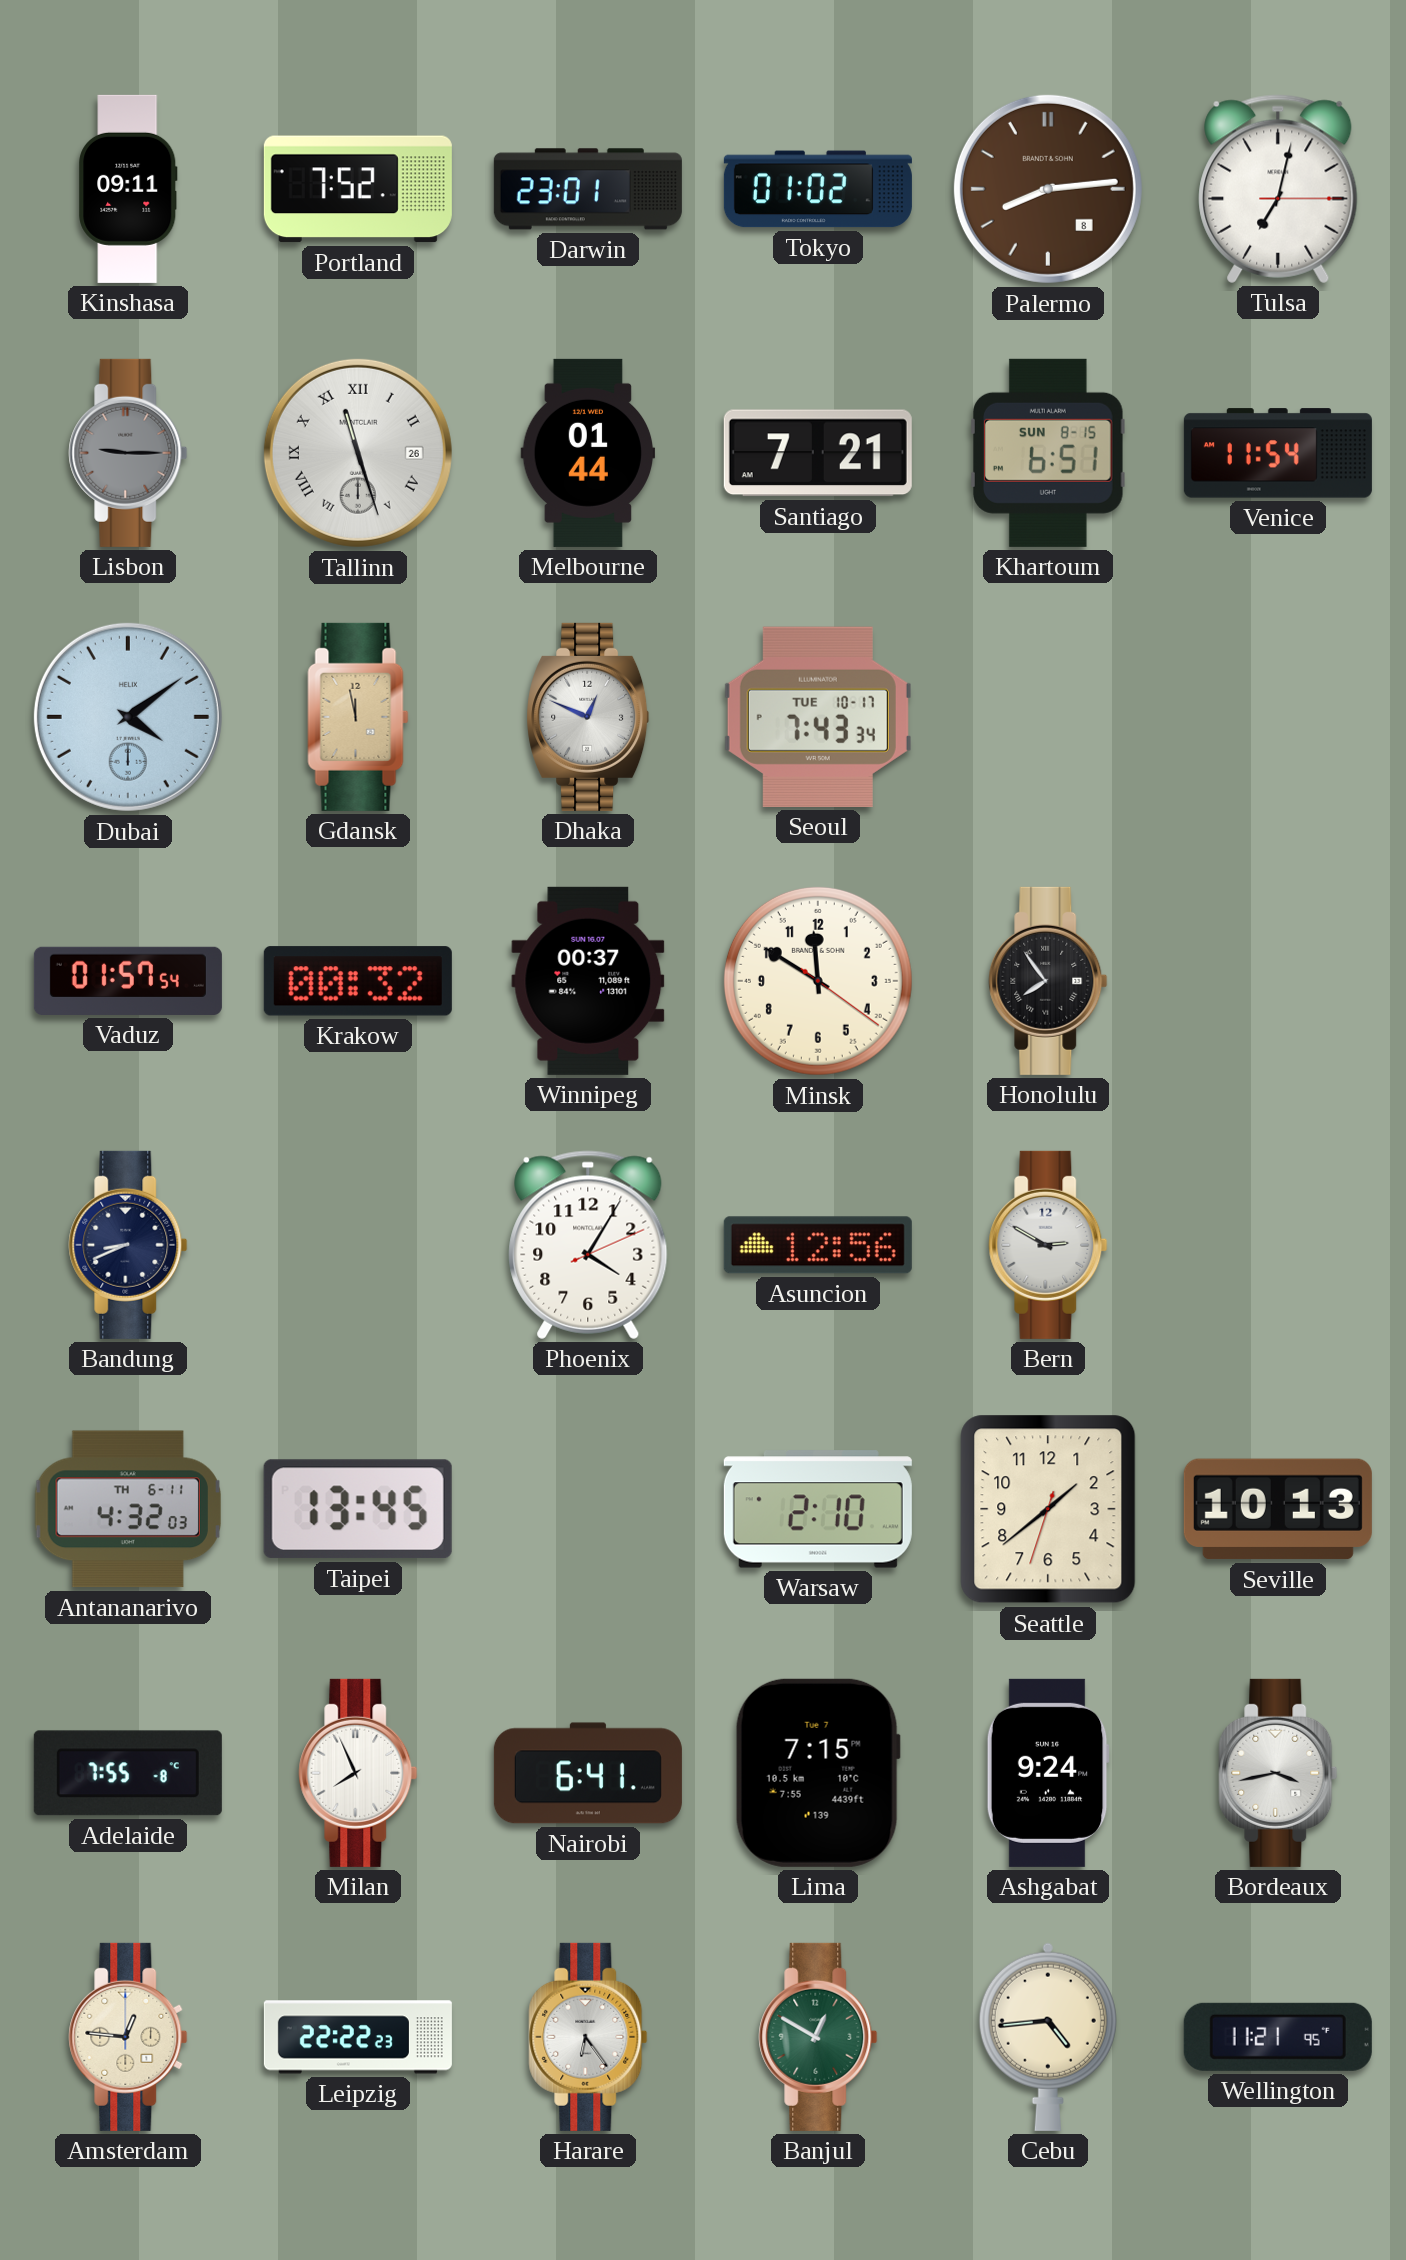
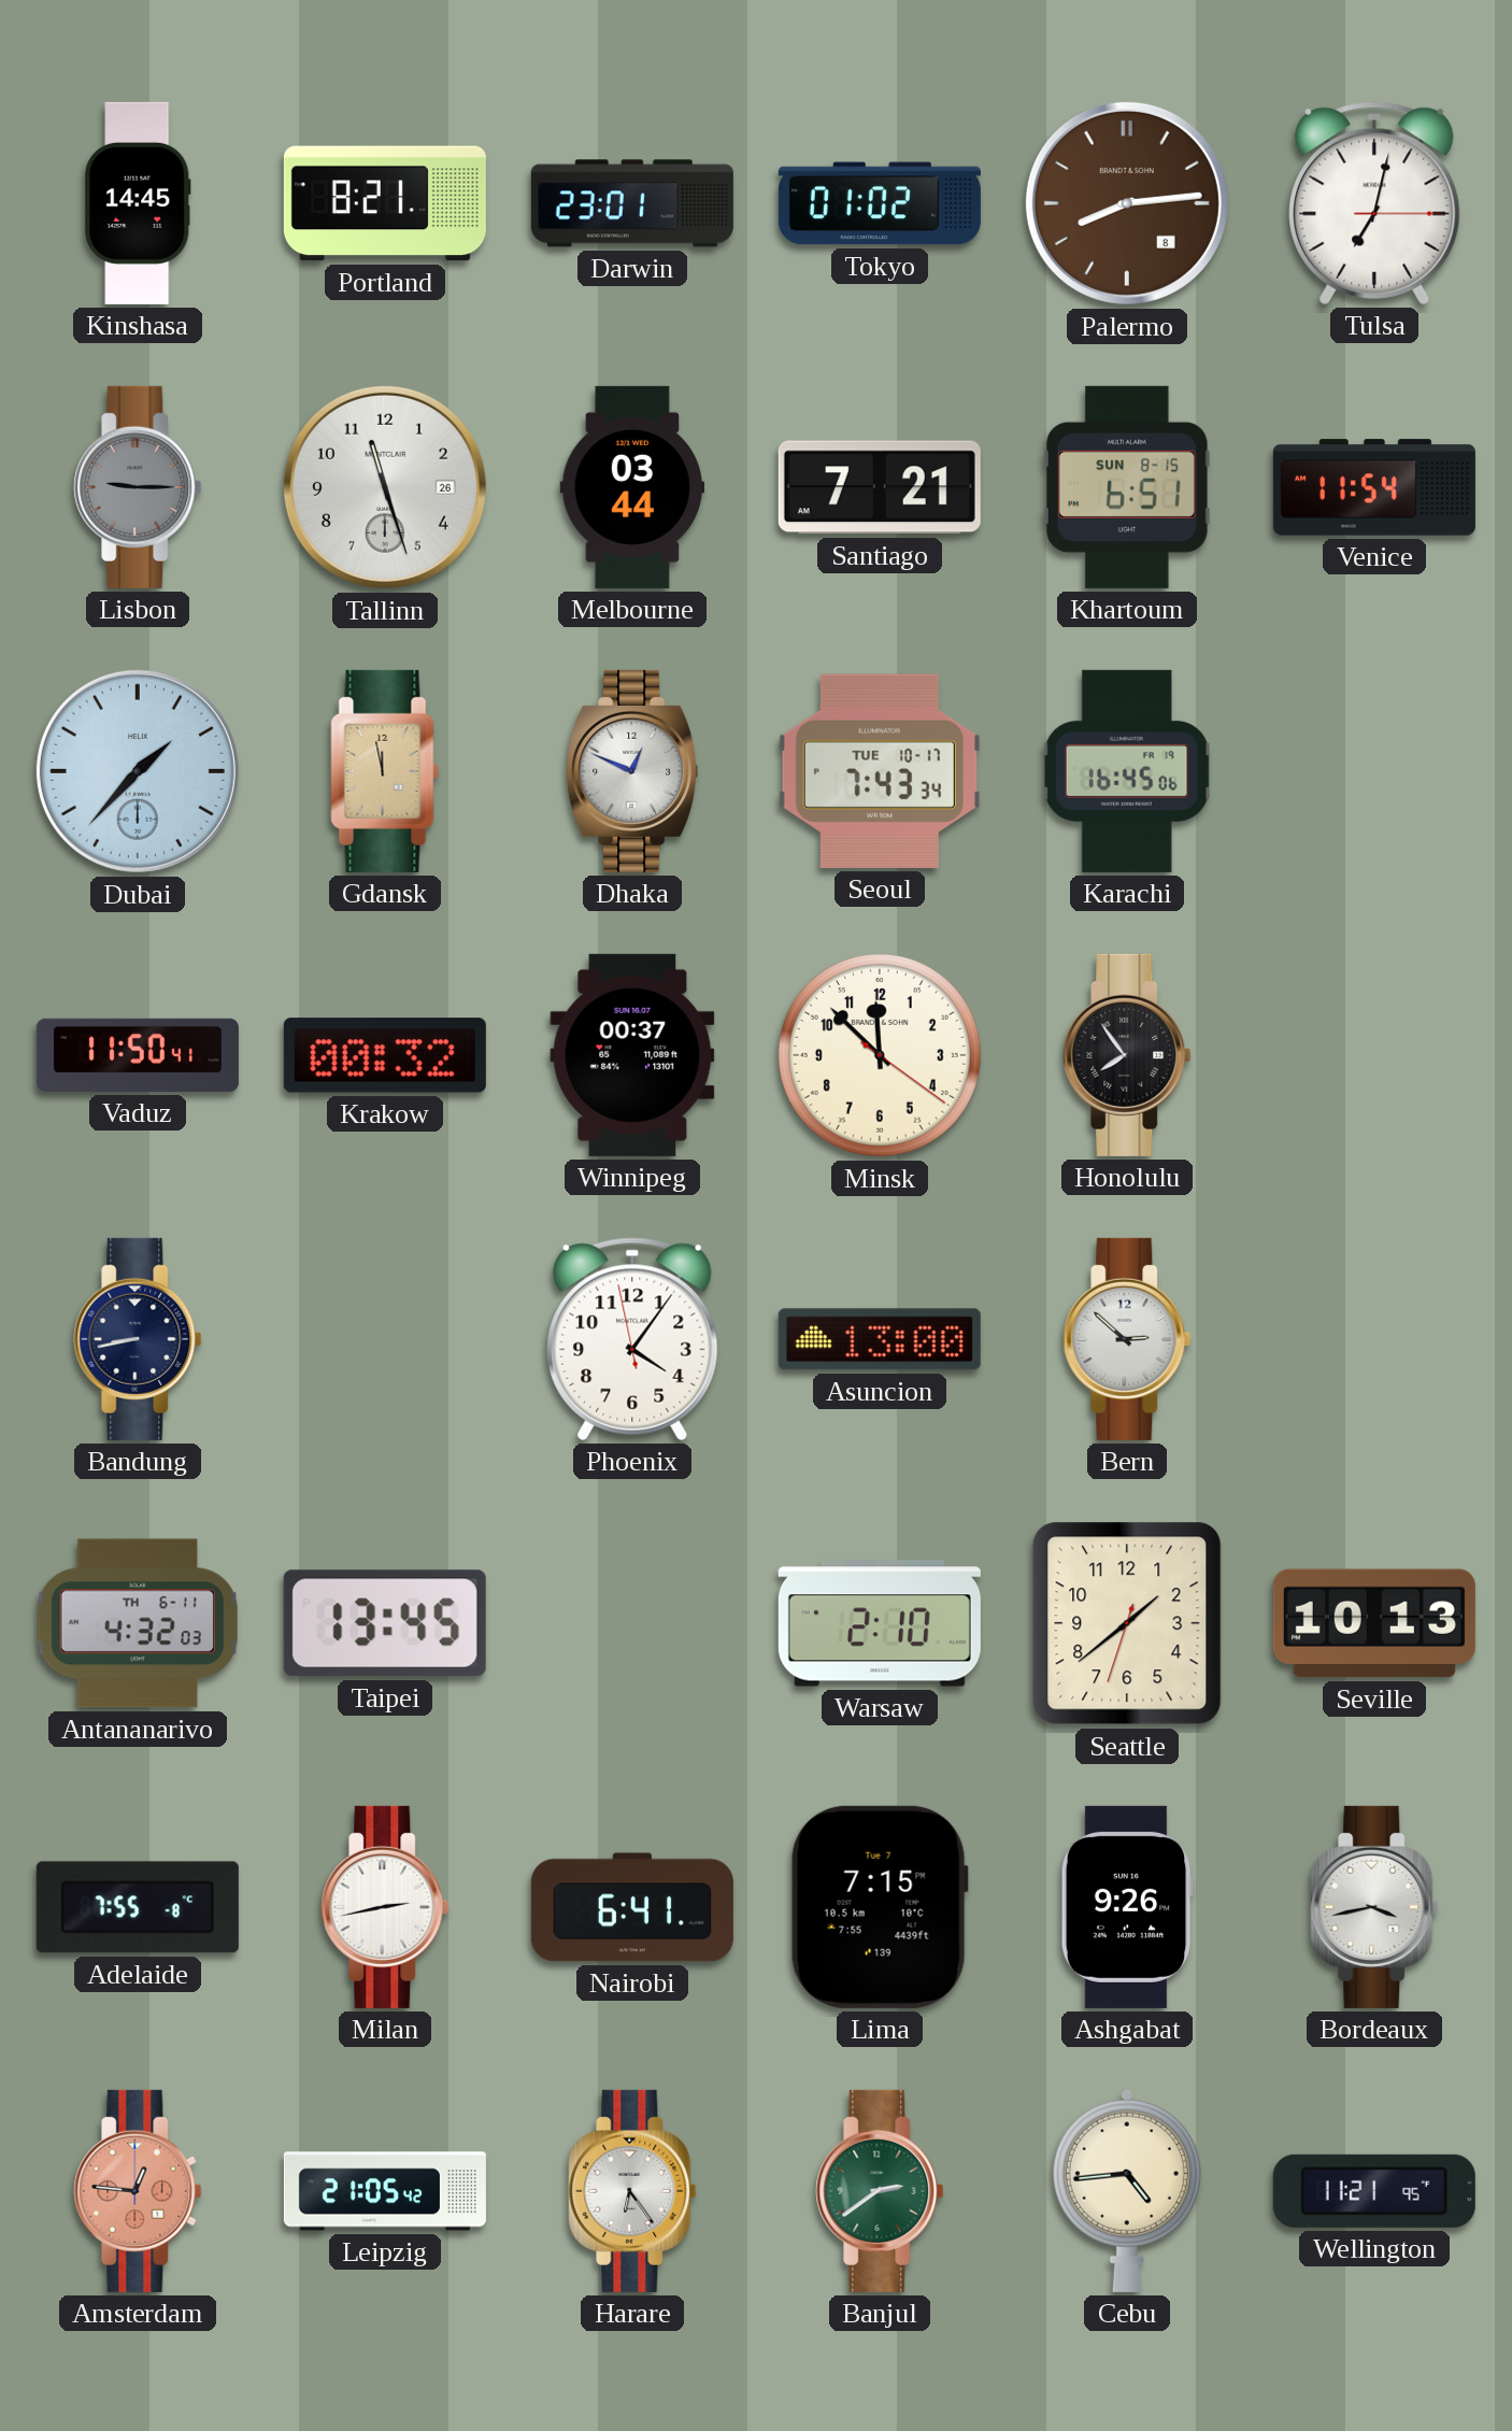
Kinshasa: 09:11 -> 14:45
Portland: 7:52 -> 8:21
Tallinn numerals: Roman -> Arabic
Melbourne: 01:44 -> 03:44
Dubai: 4:09 -> 1:37
Karachi: none -> 16:45
Vaduz: 01:57 -> 11:50
Minsk: 11:50 -> 11:52
Bandung: 8:41 -> 8:43
Phoenix: 4:05:11 -> 4:05:58
Asuncion: 12:56 -> 13:00
Bern: 2:50 -> 2:52
Milan: 7:56 -> 2:43
Ashgabat: 9:24 -> 9:26
Amsterdam dial: cream -> salmon
Leipzig: 22:22 -> 21:05
Banjul: 12:50 -> 2:39
